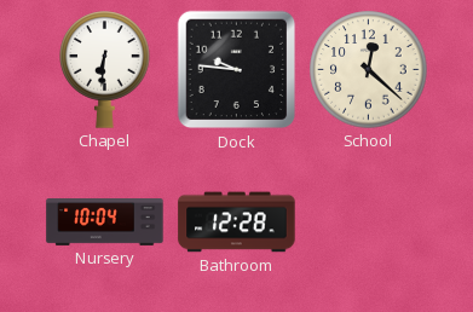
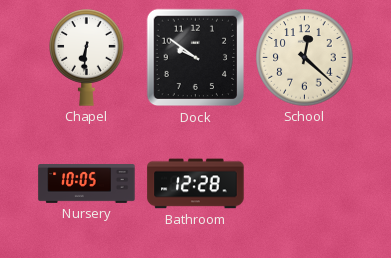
Dock: 9:46 -> 9:51
Nursery: 10:04 -> 10:05
